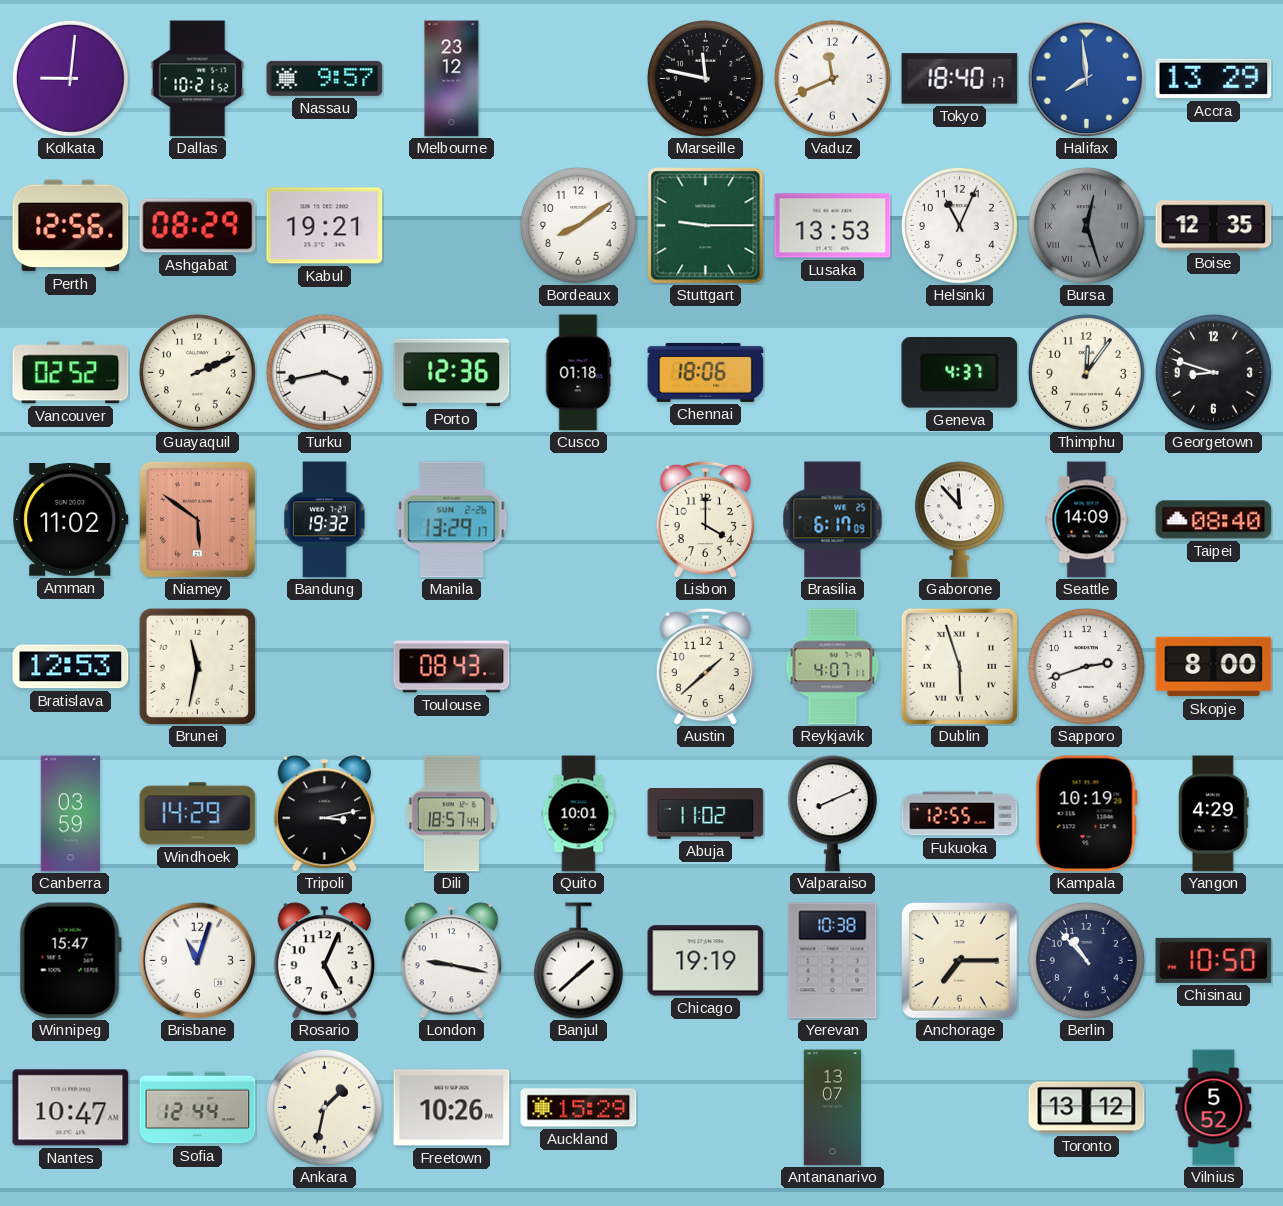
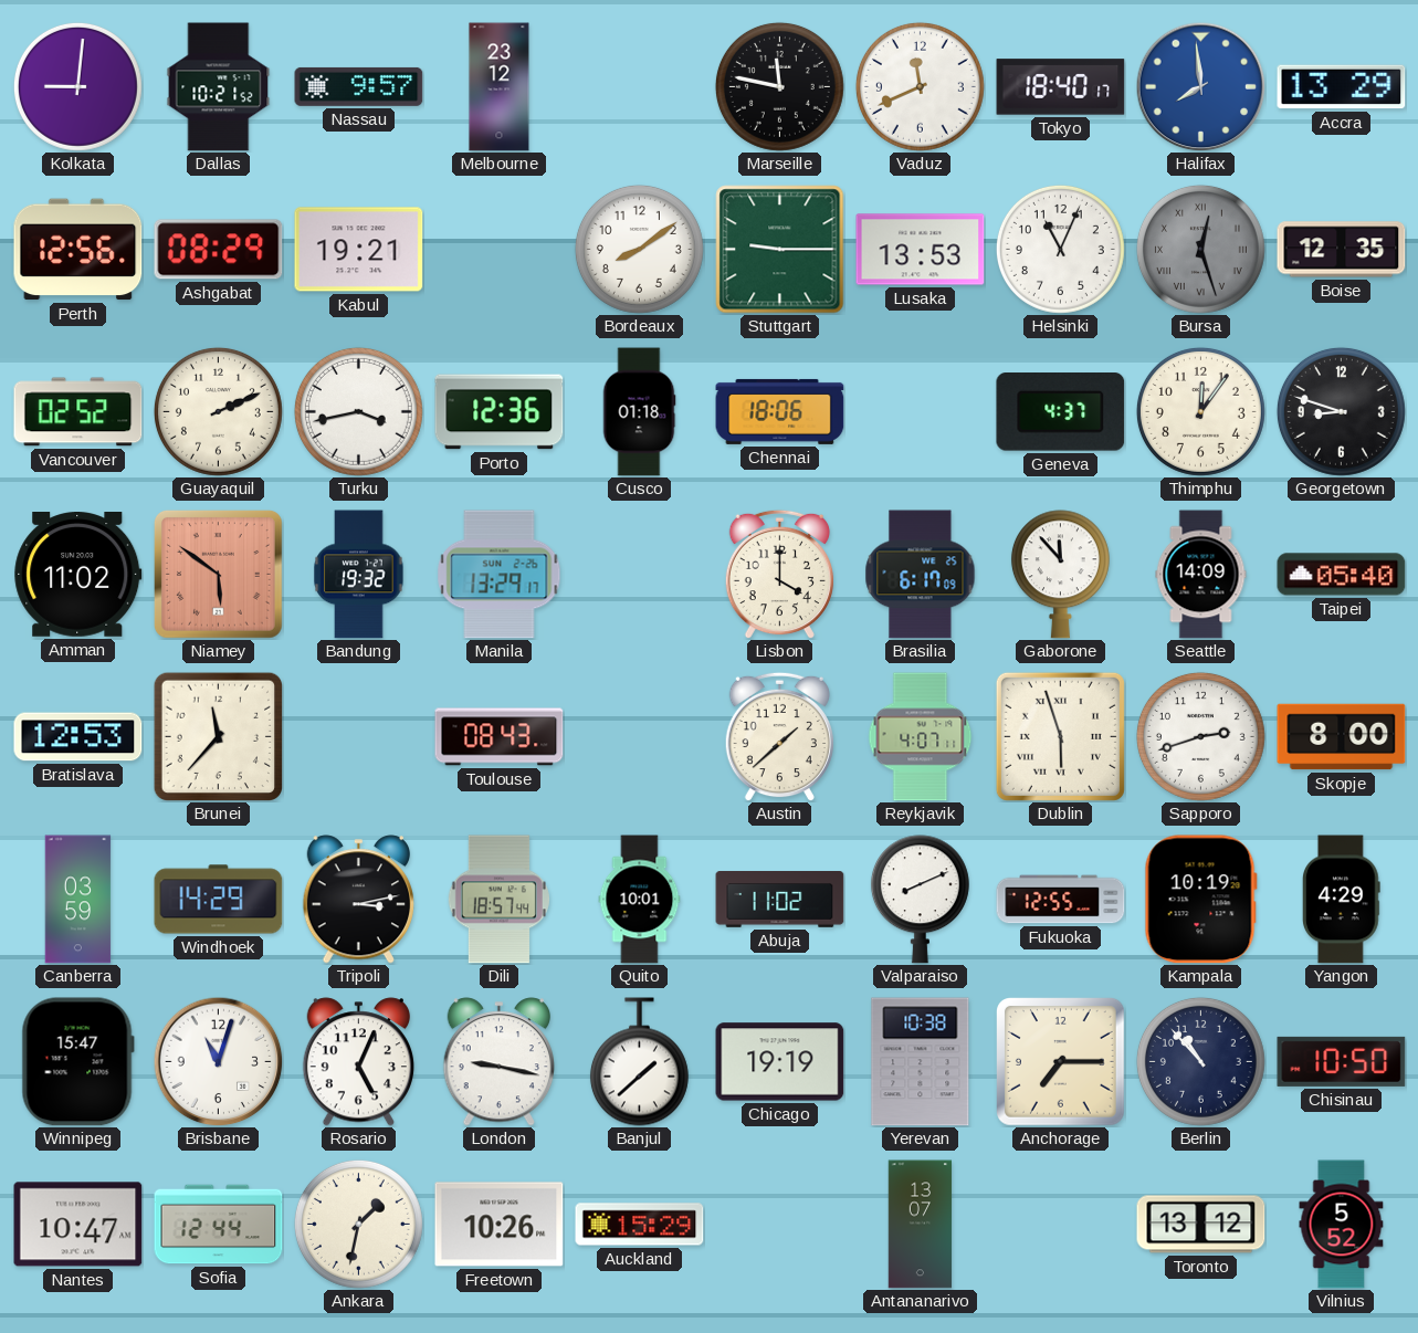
Taipei: 08:40 -> 05:40
Brunei: 11:32 -> 11:37
